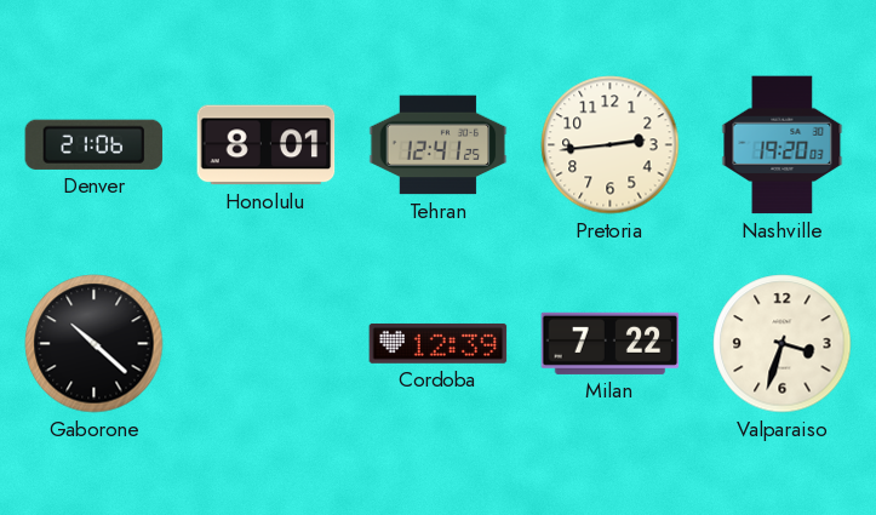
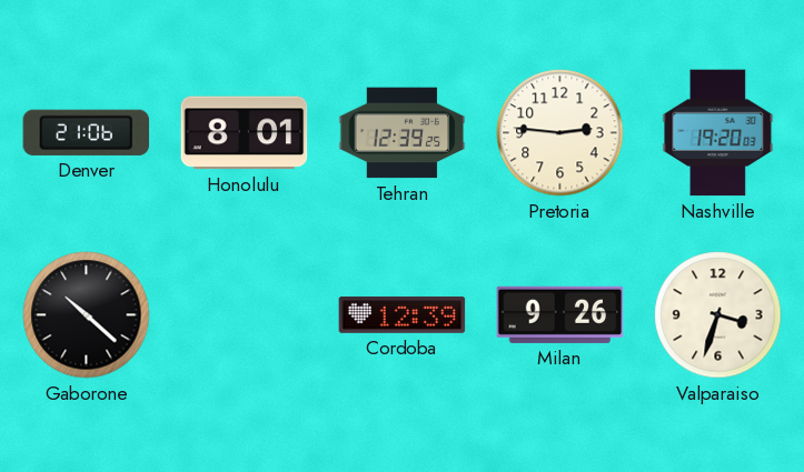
Tehran: 12:41 -> 12:39
Pretoria: 2:44 -> 2:46
Milan: 7:22 -> 9:26
